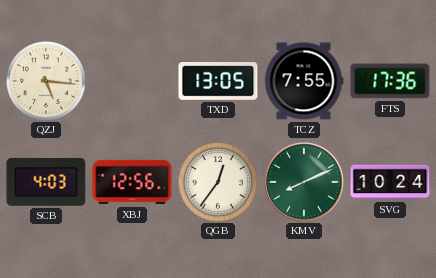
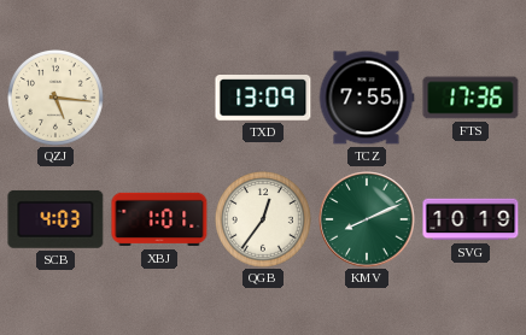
TXD: 13:05 -> 13:09
XBJ: 12:56 -> 1:01
SVG: 10:24 -> 10:19
